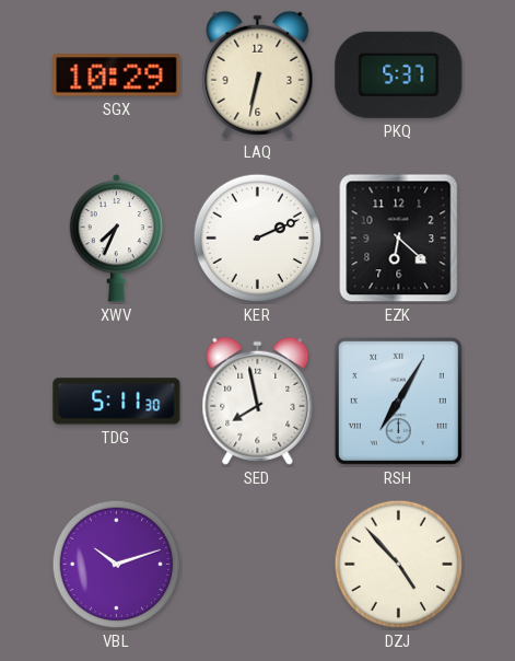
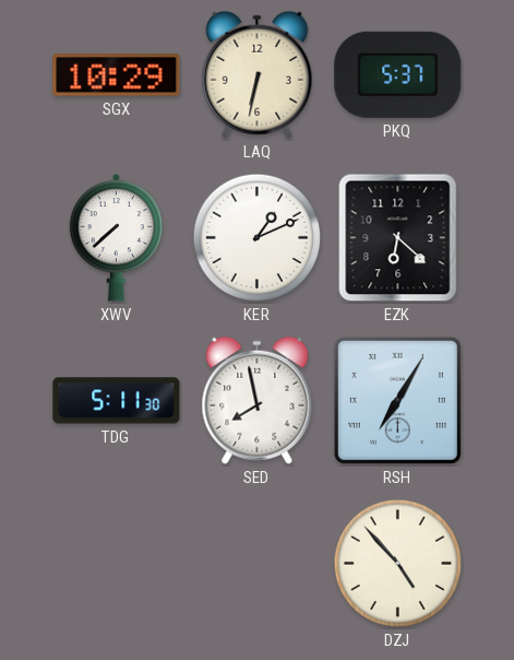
XWV: 7:34 -> 7:38
KER: 2:11 -> 1:11
VBL: 10:12 -> none
